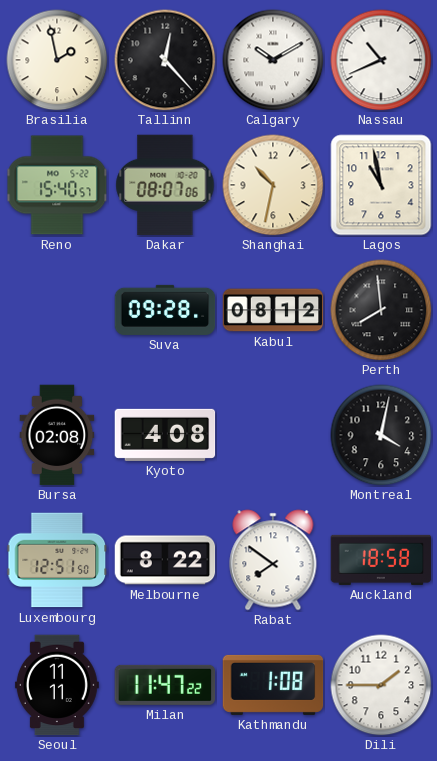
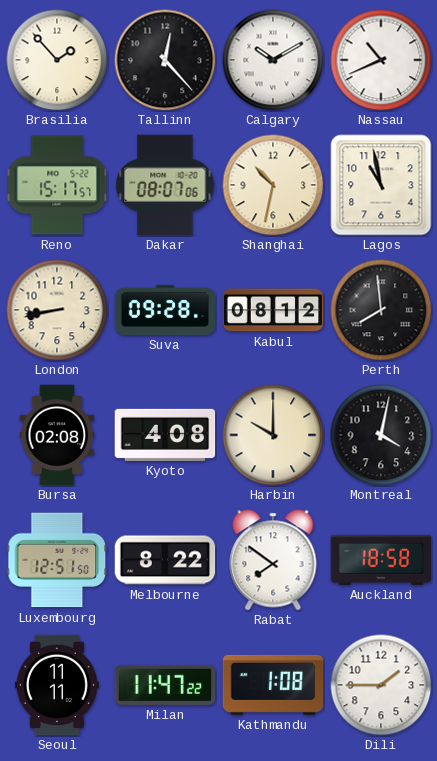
Brasilia: 1:58 -> 1:53
Reno: 15:40 -> 15:17
London: none -> 8:43
Harbin: none -> 10:00
